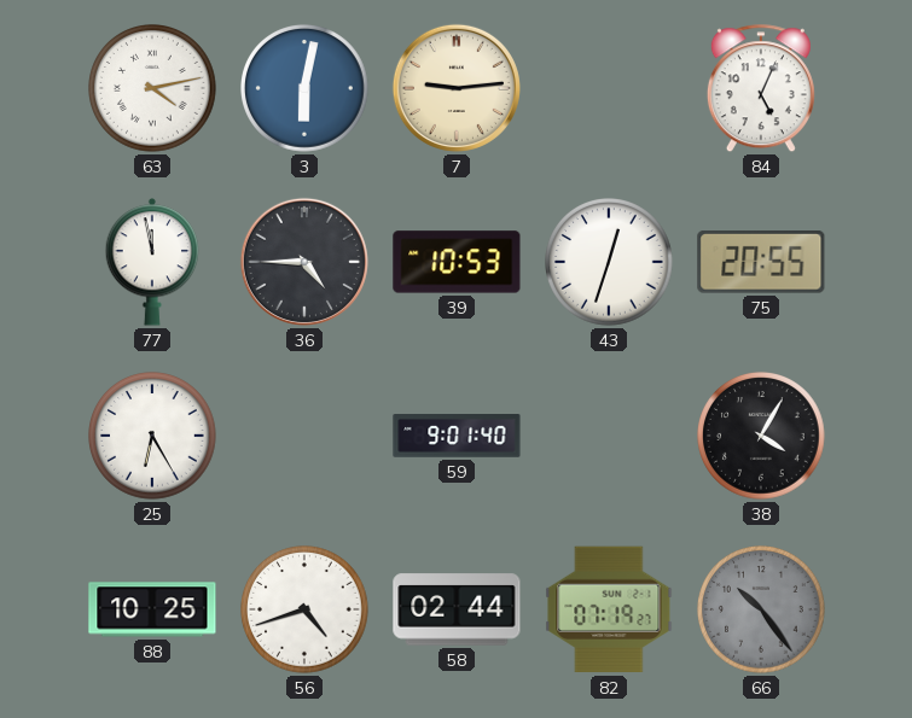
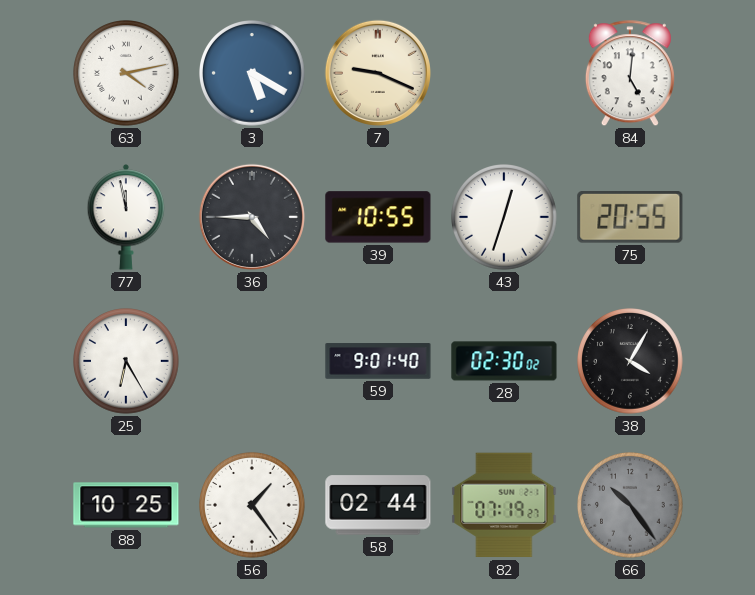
3: 6:02 -> 5:20
7: 9:14 -> 9:19
84: 5:04 -> 5:01
39: 10:53 -> 10:55
28: none -> 02:30
56: 4:42 -> 1:24
